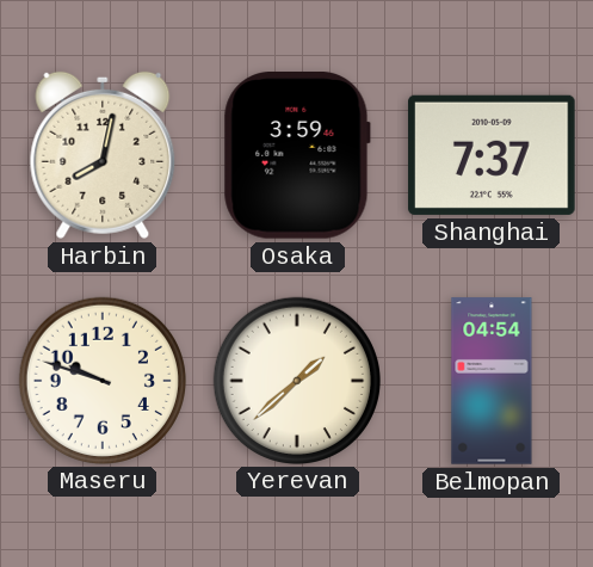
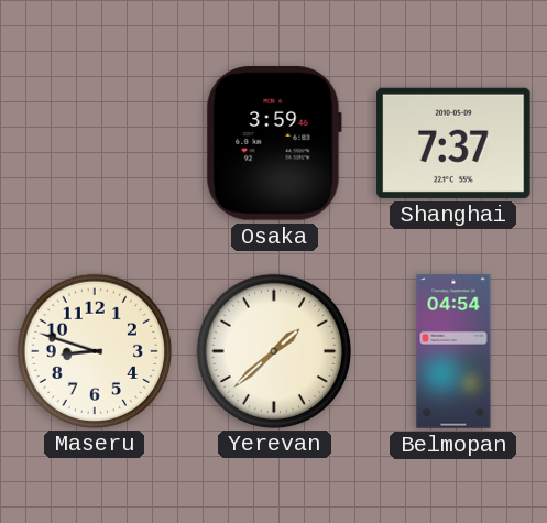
Harbin: 8:02 -> none
Maseru: 9:48 -> 8:48
